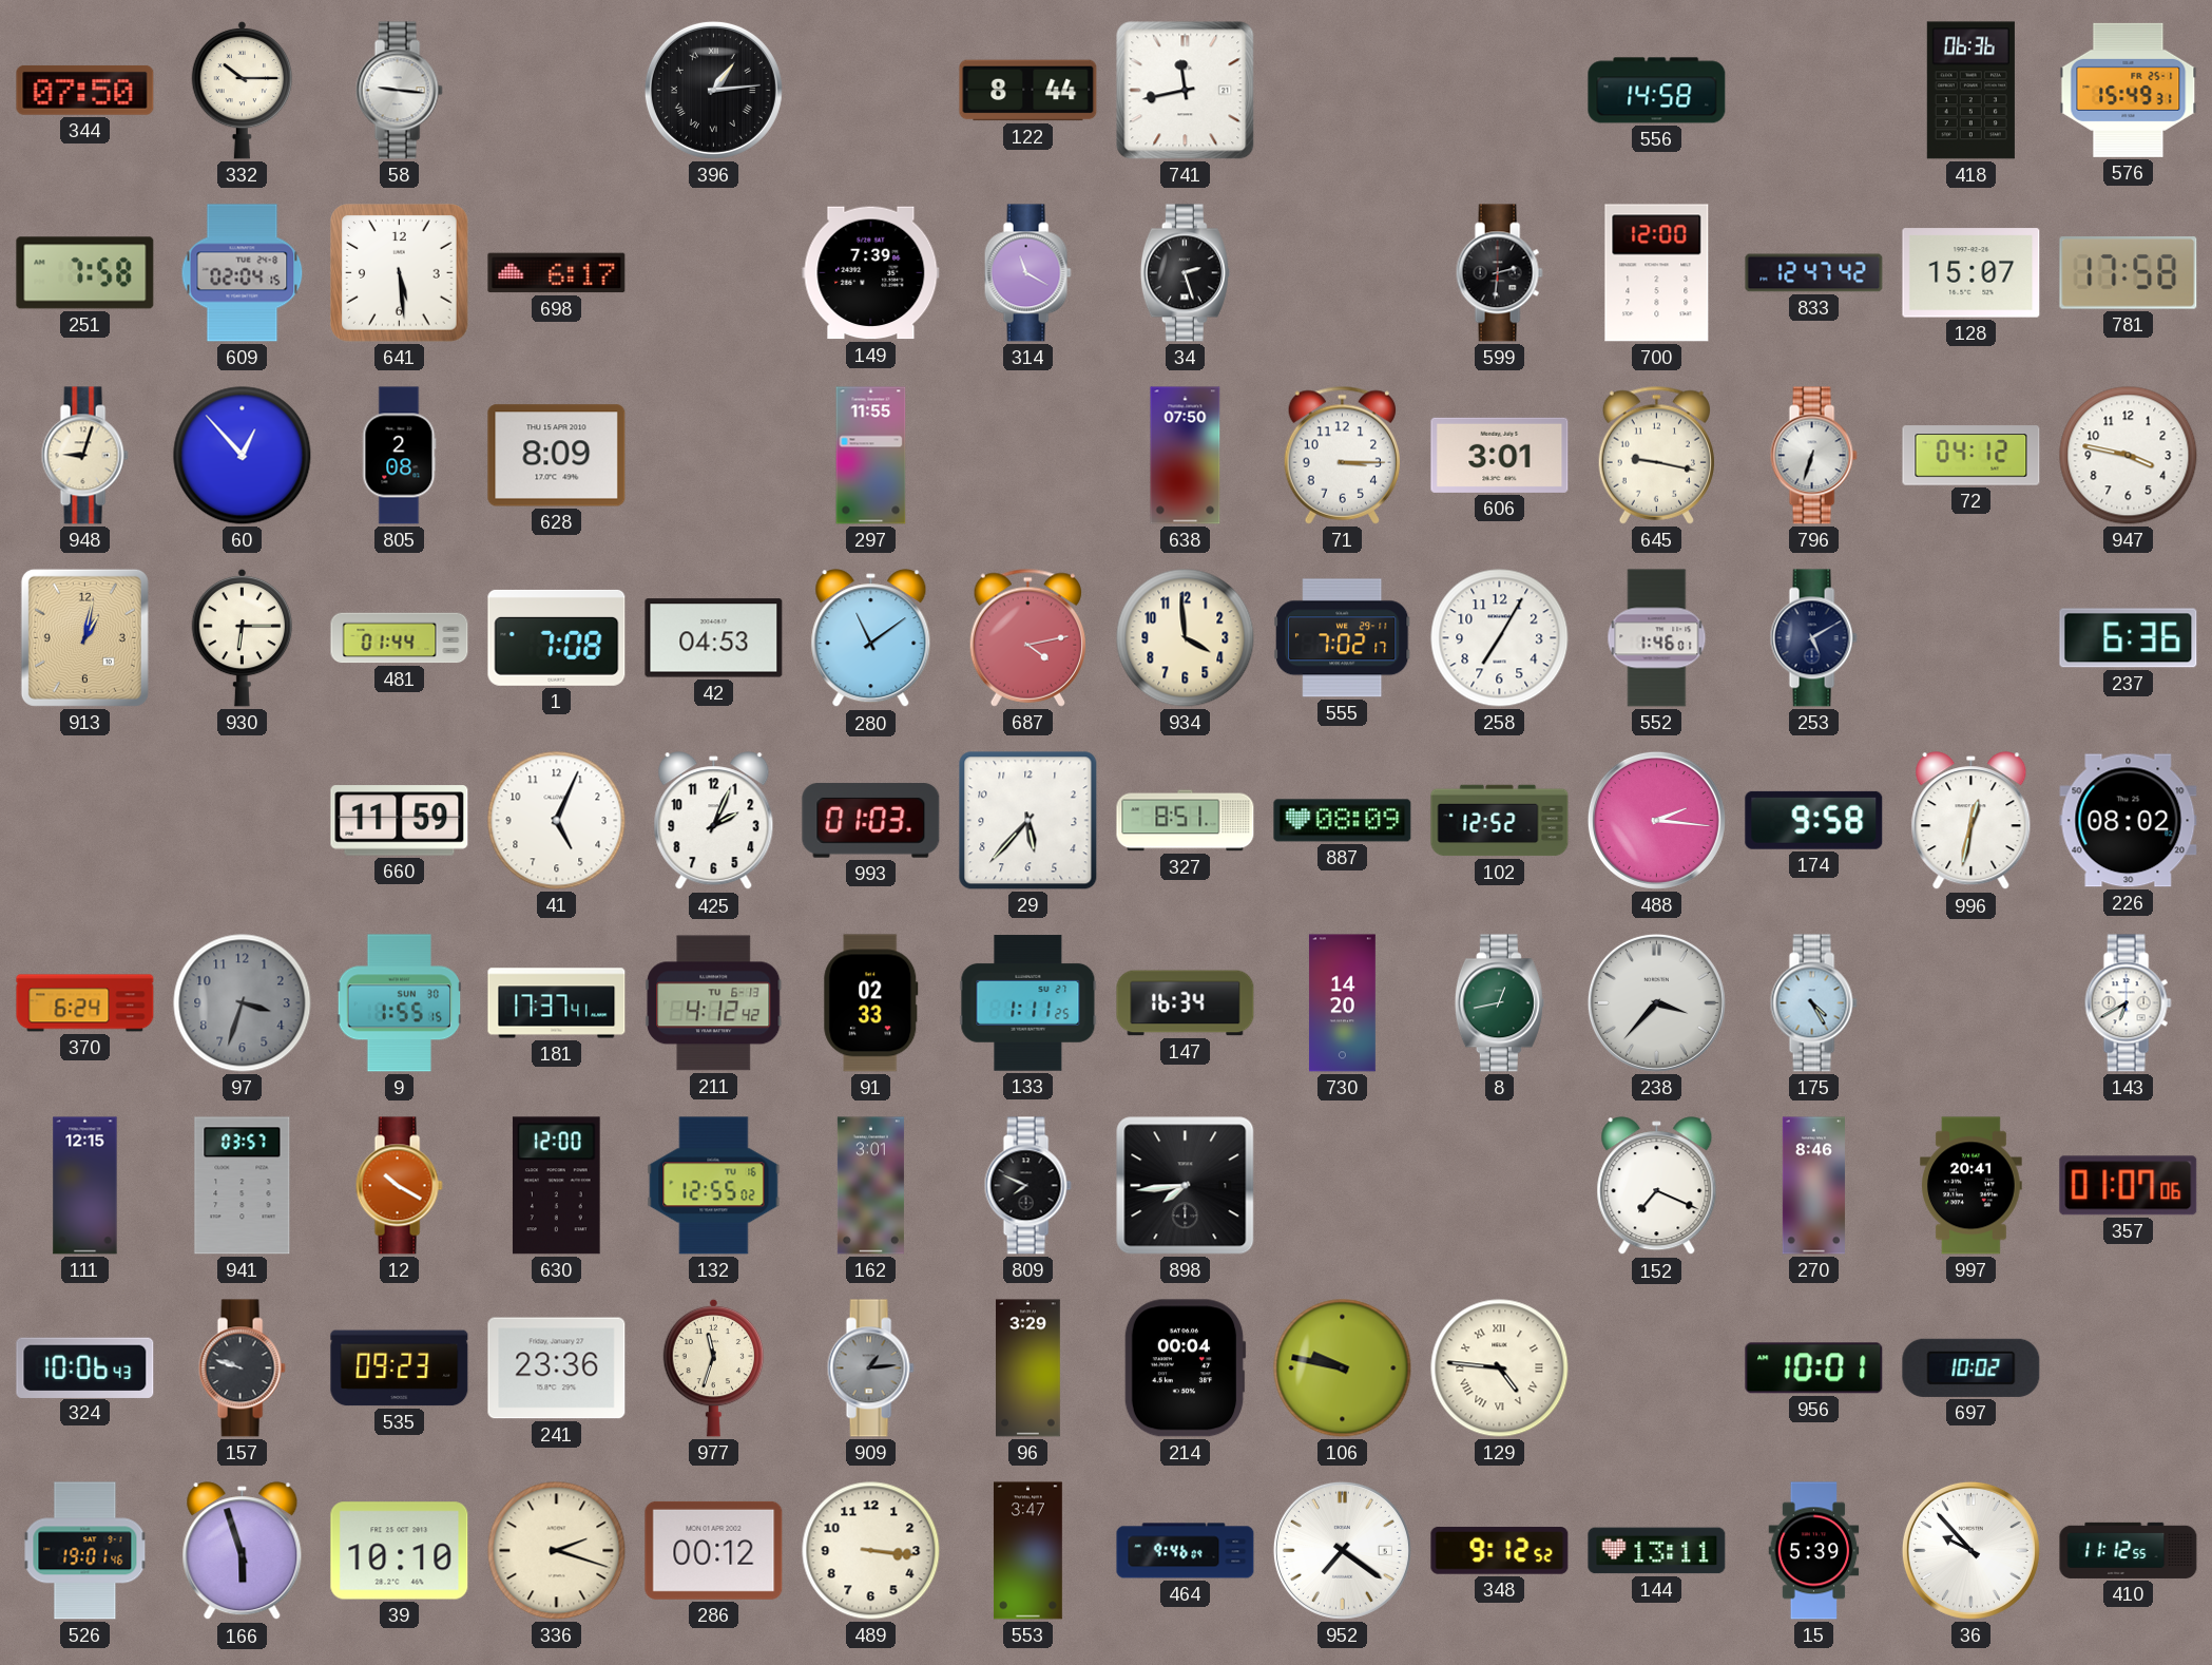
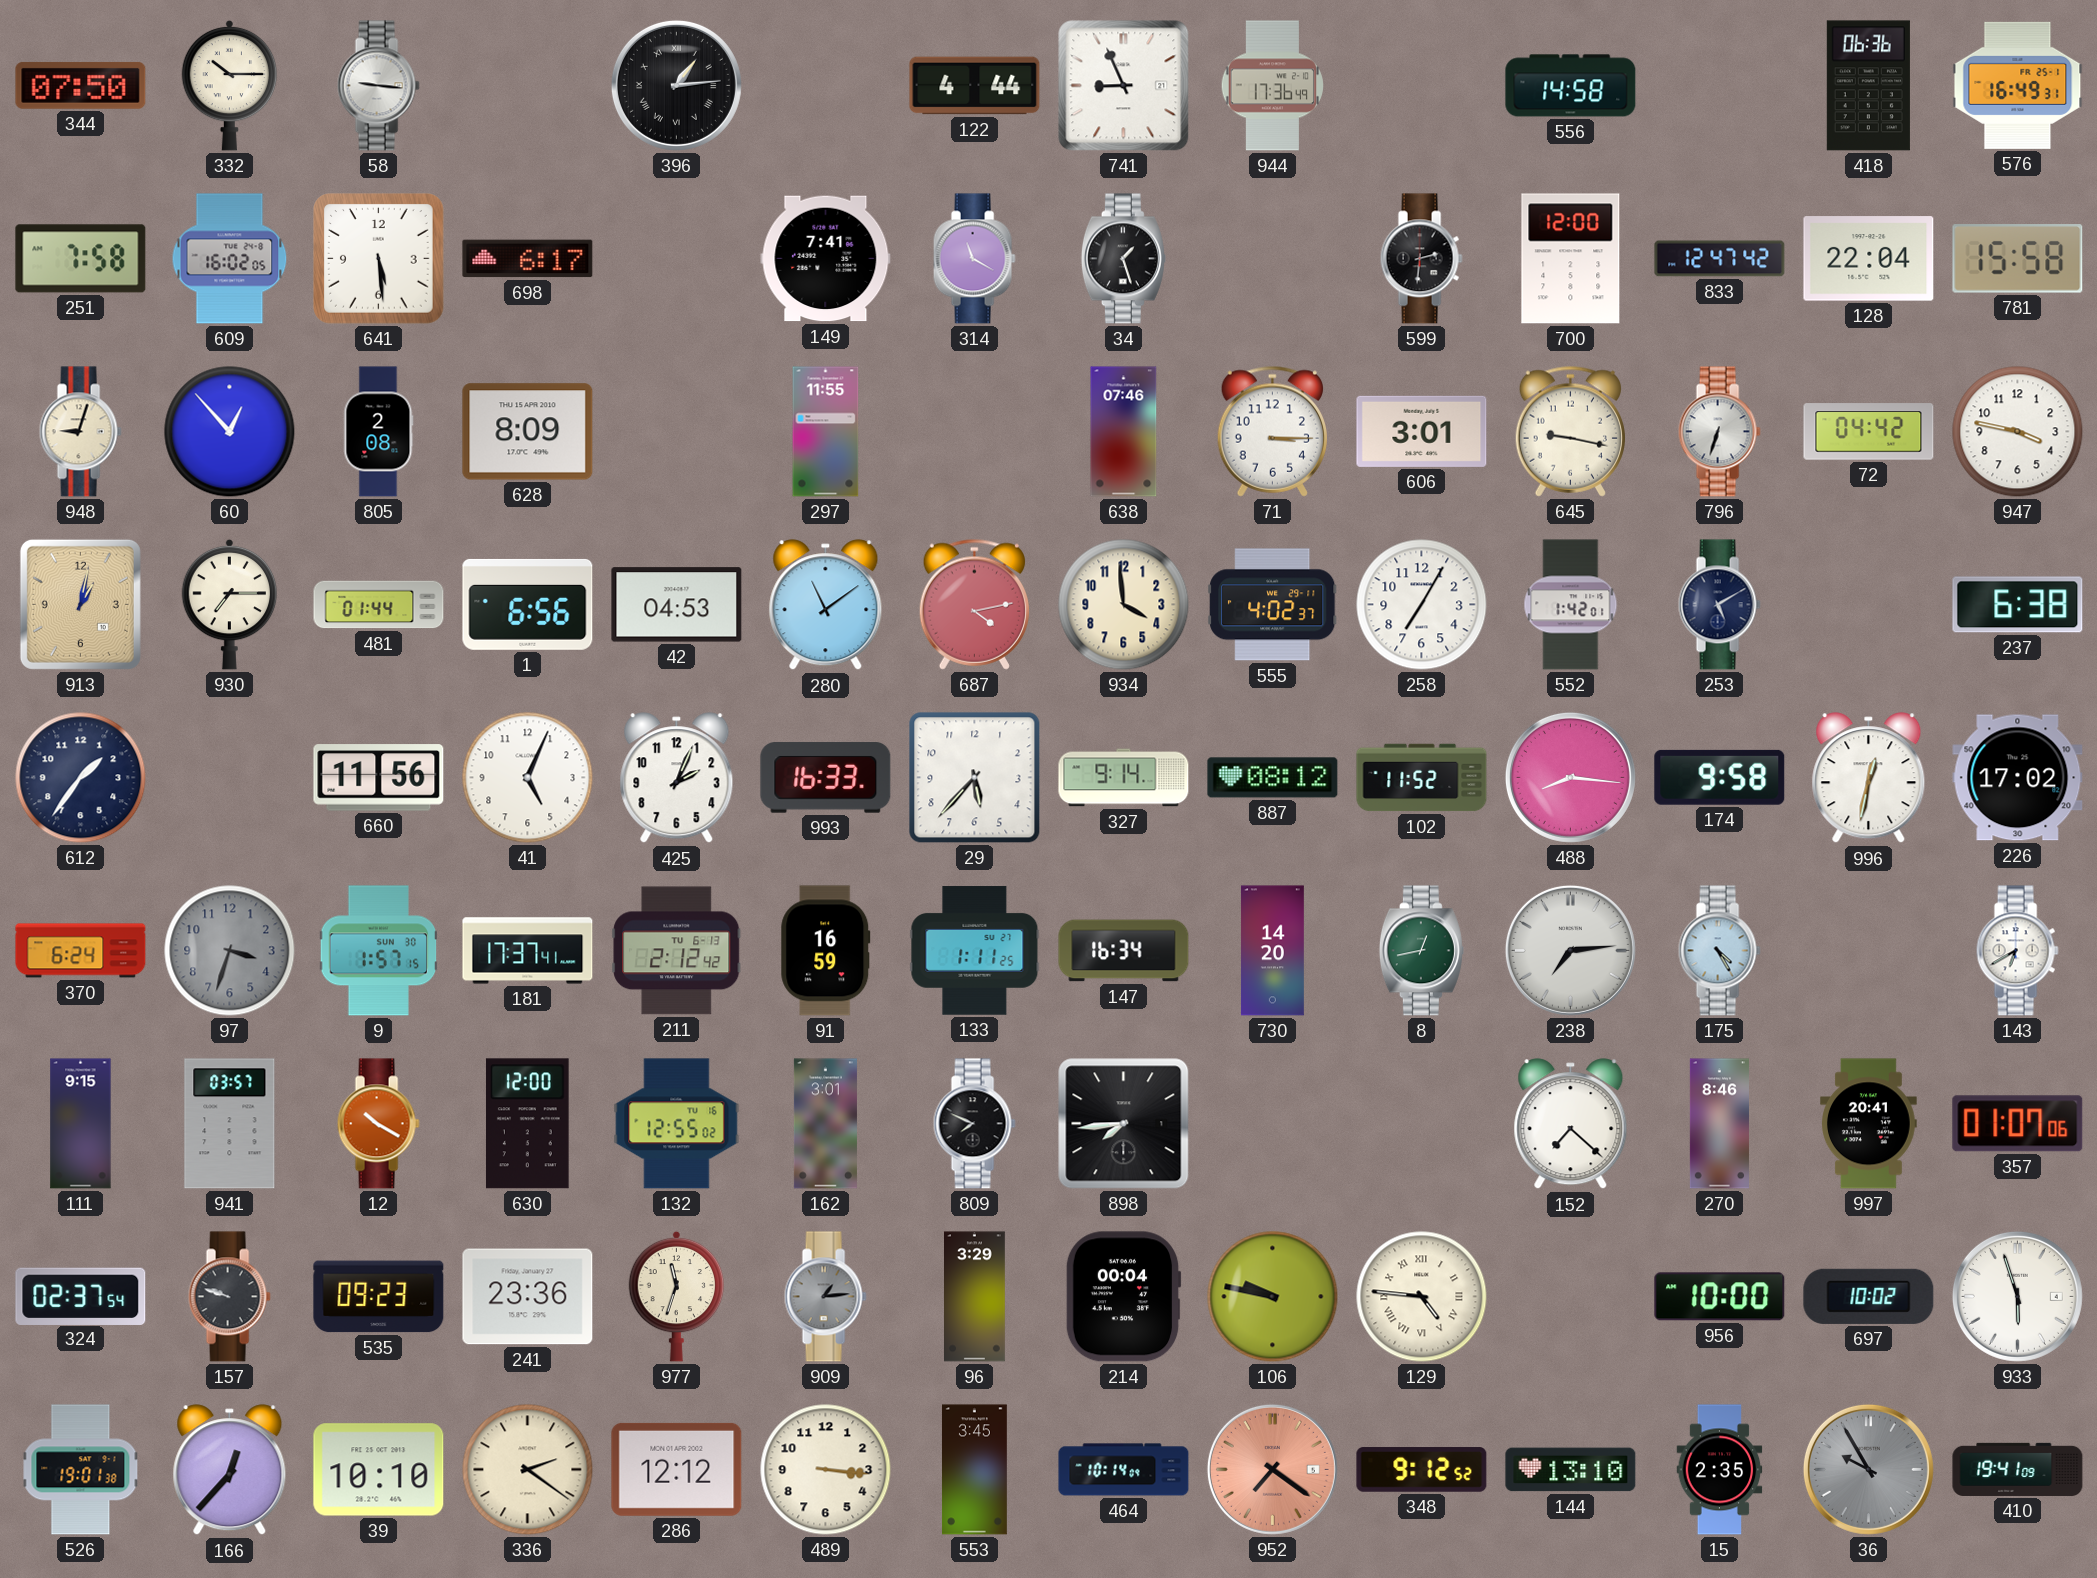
122: 8:44 -> 4:44
741: 11:43 -> 8:56
944: none -> 17:36
576: 15:49 -> 16:49
609: 02:04 -> 16:02
149: 7:39 -> 7:41
34: 2:27 -> 1:27
128: 15:07 -> 22:04
781: 17:58 -> 15:58
638: 07:50 -> 07:46
72: 04:12 -> 04:42
930: 6:15 -> 7:15
1: 7:08 -> 6:56
555: 7:02 -> 4:02
552: 1:46 -> 1:42
237: 6:36 -> 6:38
612: none -> 1:36
660: 11:59 -> 11:56
993: 01:03 -> 16:33
327: 8:51 -> 9:14
887: 08:09 -> 08:12
102: 12:52 -> 11:52
488: 2:16 -> 8:16
226: 08:02 -> 17:02
9: 1:55 -> 1:57
211: 4:12 -> 2:12
91: 02:33 -> 16:59
238: 3:37 -> 7:14
111: 12:15 -> 9:15
152: 7:19 -> 7:22
324: 10:06 -> 02:37
956: 10:01 -> 10:00
933: none -> 5:57
526: 19:01:46 -> 19:01:38
166: 5:57 -> 12:37
336: 2:18 -> 2:21
286: 00:12 -> 12:12
553: 3:47 -> 3:45
464: 9:46 -> 10:14
952 dial: white -> salmon
144: 13:11 -> 13:10
15: 5:39 -> 2:35
36: 9:53 -> 9:55
36 dial: white -> grey
410: 11:12 -> 19:41
